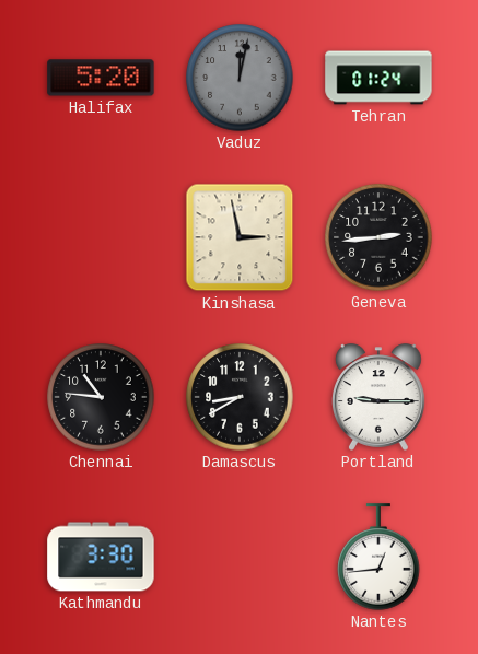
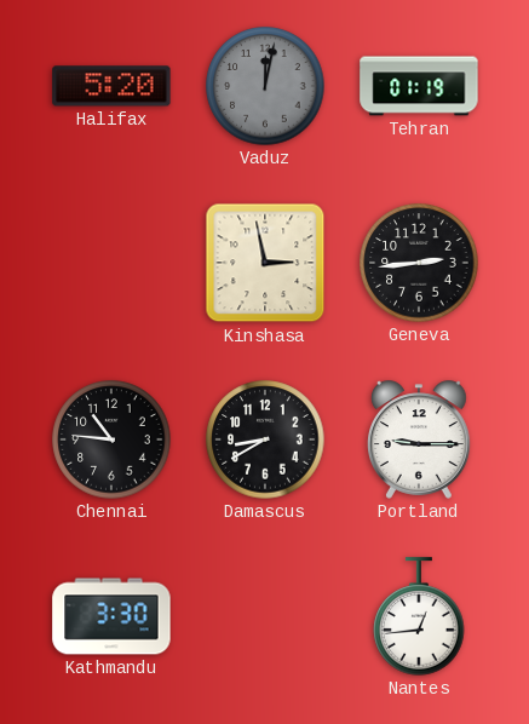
Tehran: 01:24 -> 01:19
